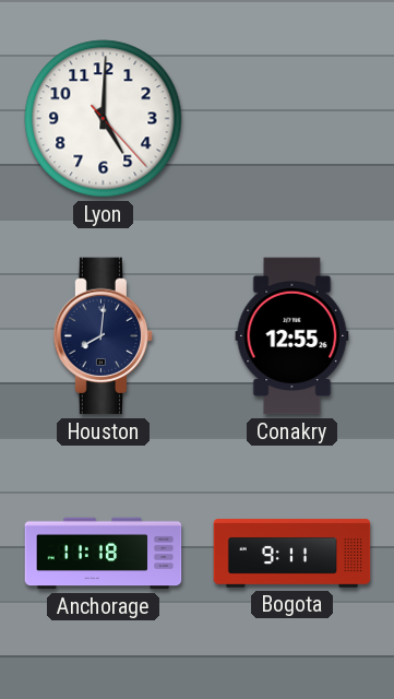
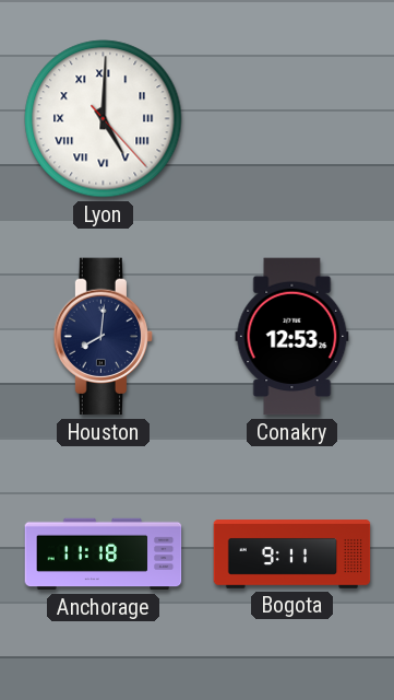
Lyon numerals: Arabic -> Roman
Conakry: 12:55 -> 12:53
